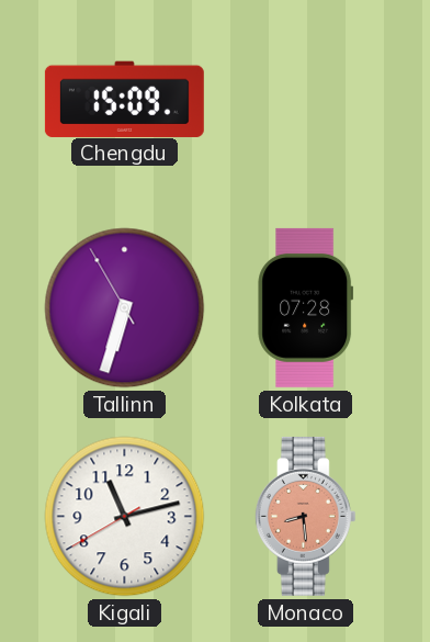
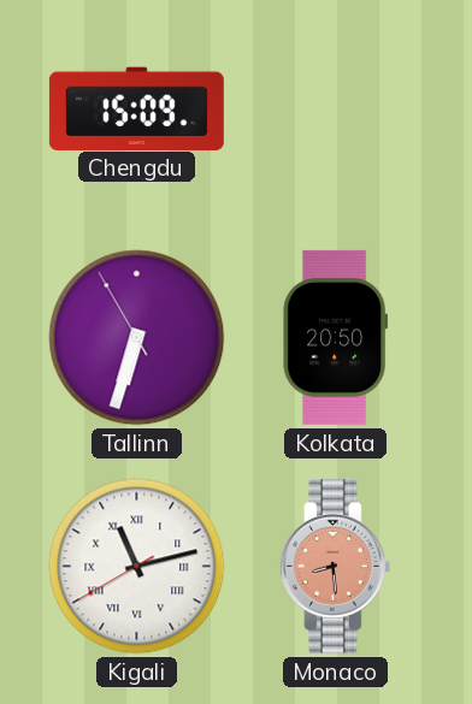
Kolkata: 07:28 -> 20:50
Kigali numerals: Arabic -> Roman
